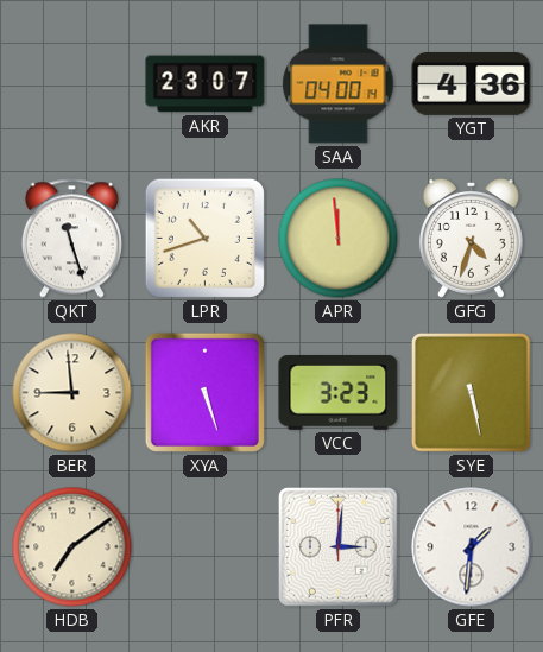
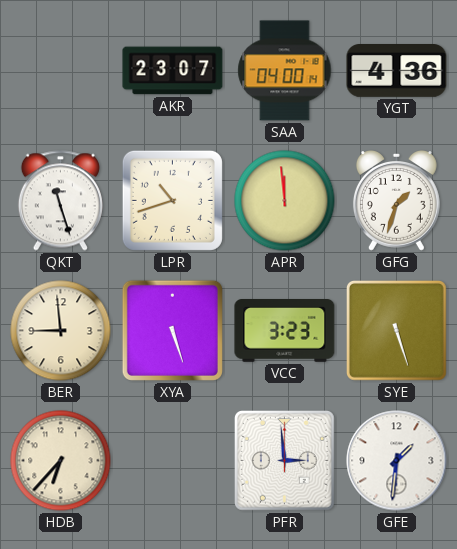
GFG: 4:33 -> 1:33
SYE: 5:28 -> 5:27
HDB: 7:09 -> 6:37
PFR: 3:01 -> 2:59
